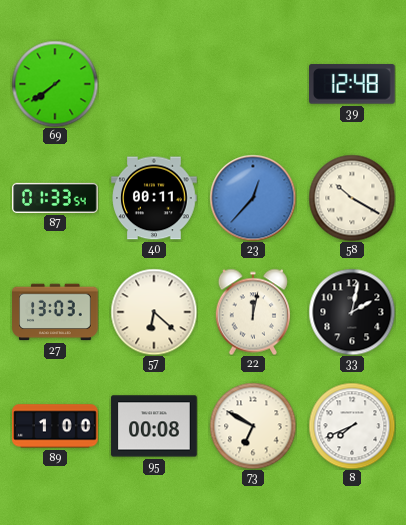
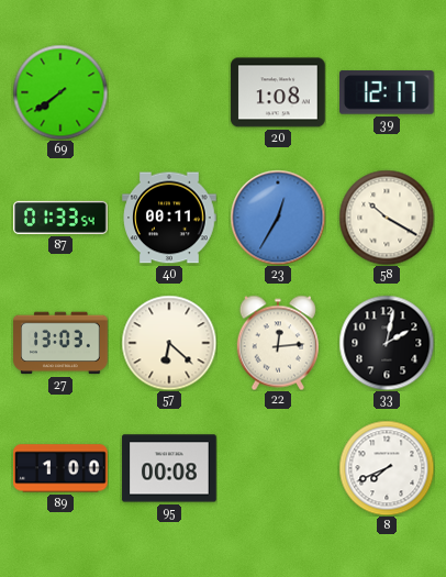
20: none -> 1:08
39: 12:48 -> 12:17
23: 12:37 -> 12:35
22: 12:02 -> 12:14
73: 6:50 -> none
